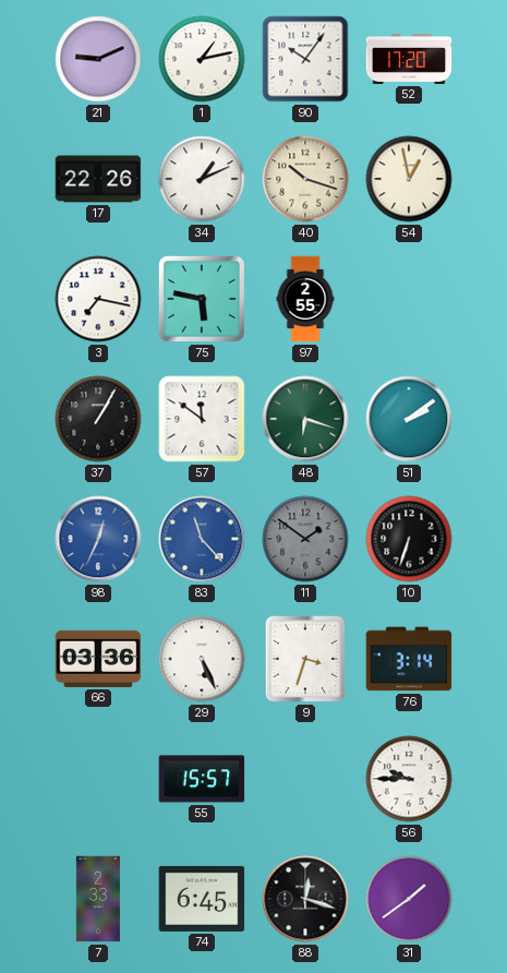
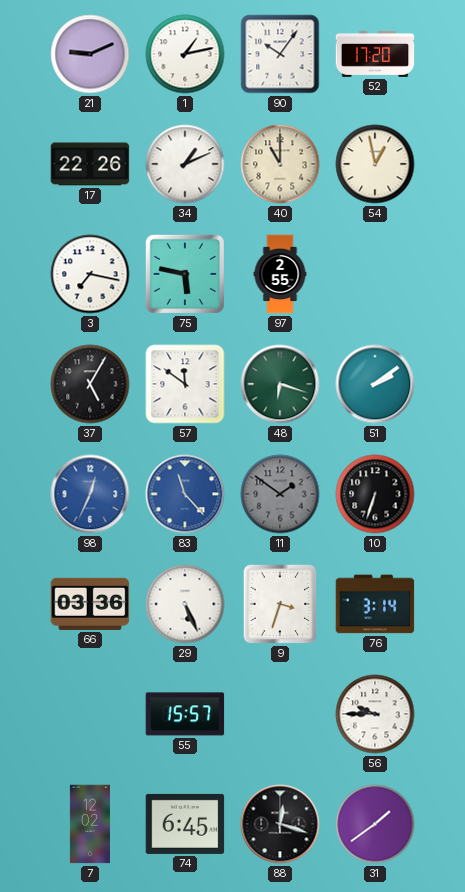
40: 10:18 -> 11:00
37: 1:05 -> 5:05
7: 2:33 -> 12:02
